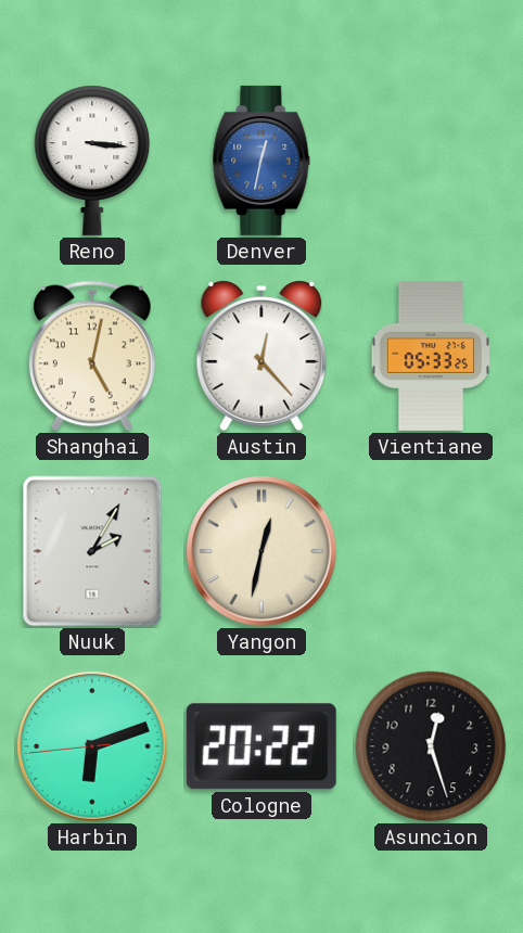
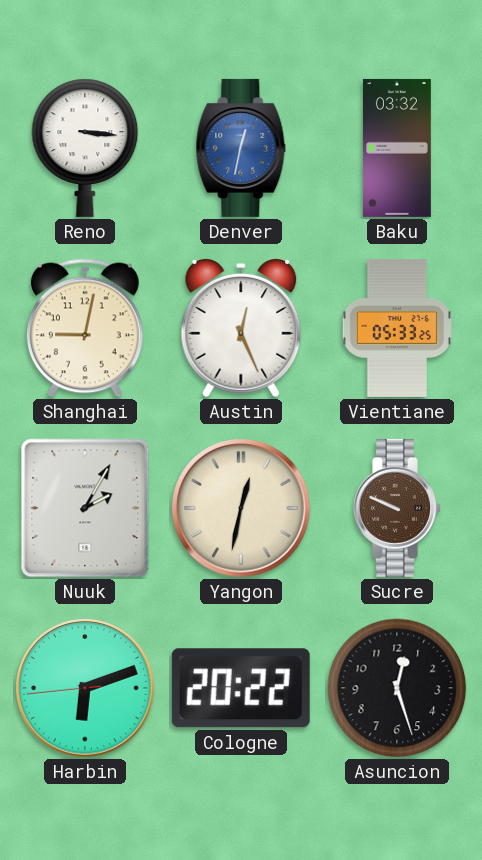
Baku: none -> 03:32
Shanghai: 5:02 -> 9:02
Austin: 12:23 -> 12:26
Sucre: none -> 9:49
